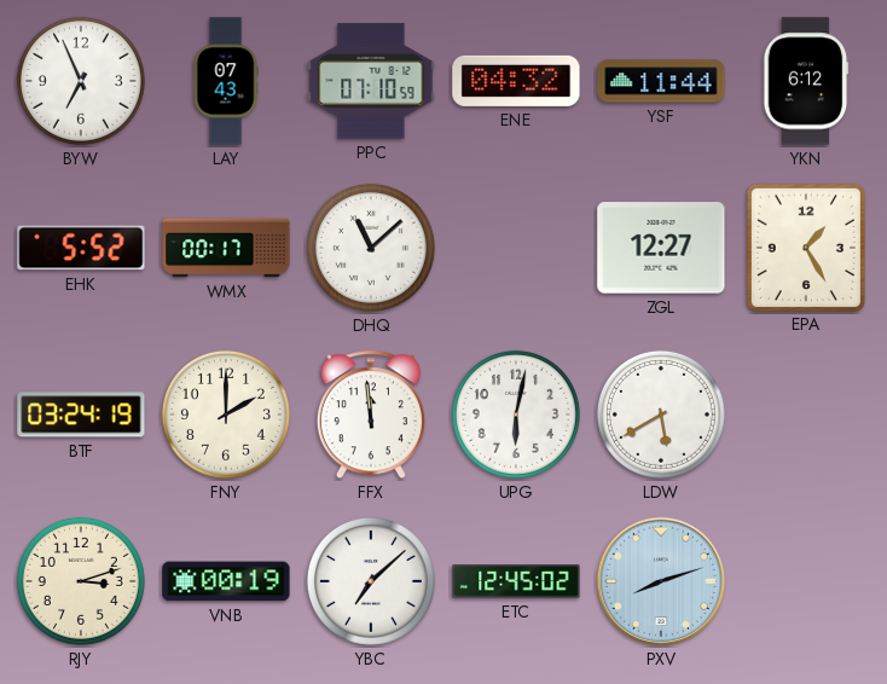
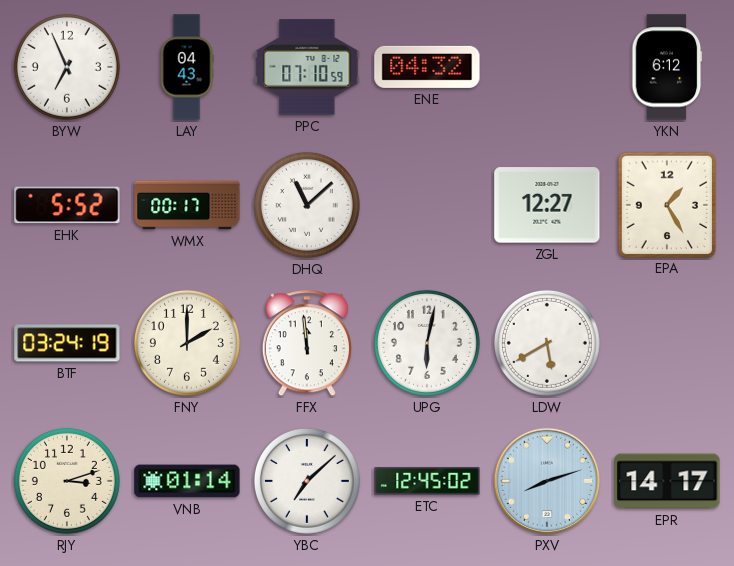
LAY: 07:43 -> 04:43
YSF: 11:44 -> none
VNB: 00:19 -> 01:14
EPR: none -> 14:17
